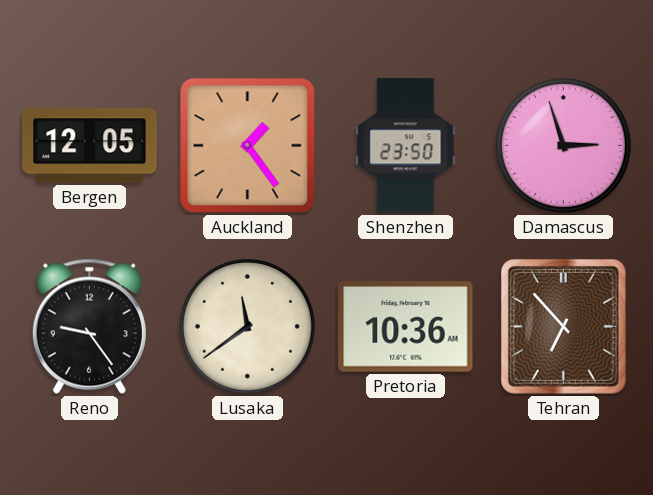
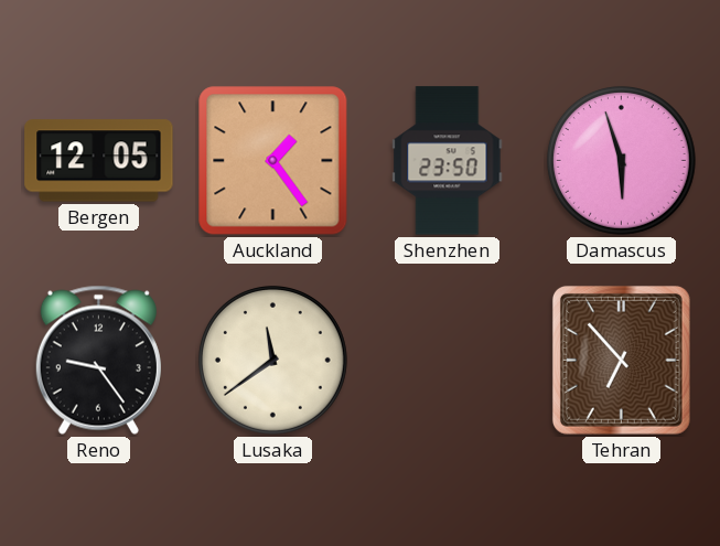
Damascus: 2:57 -> 5:57
Pretoria: 10:36 -> none
